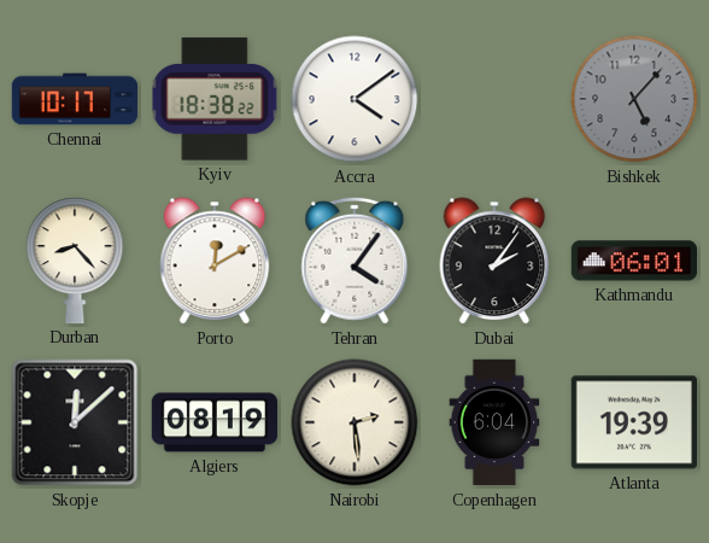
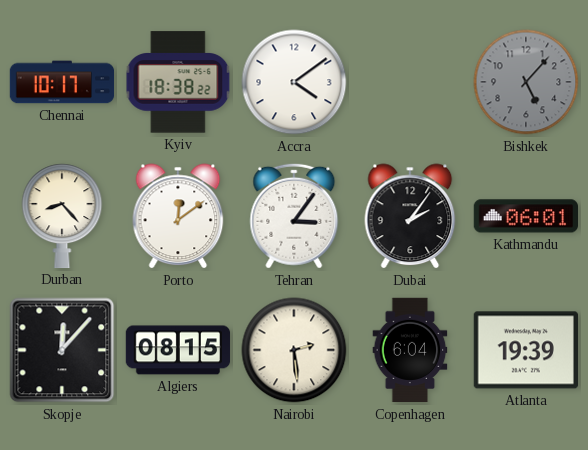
Porto: 12:10 -> 12:09
Tehran: 4:06 -> 3:06
Skopje: 12:08 -> 12:07
Algiers: 08:19 -> 08:15
